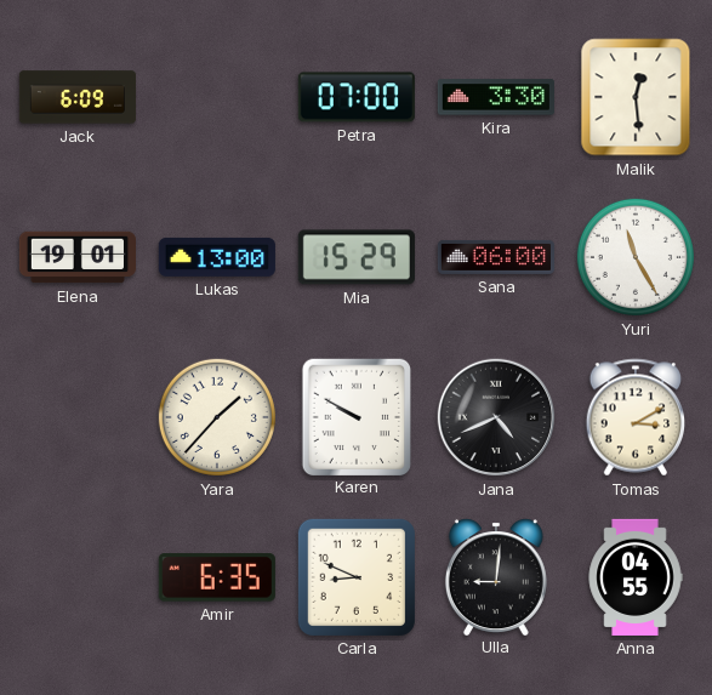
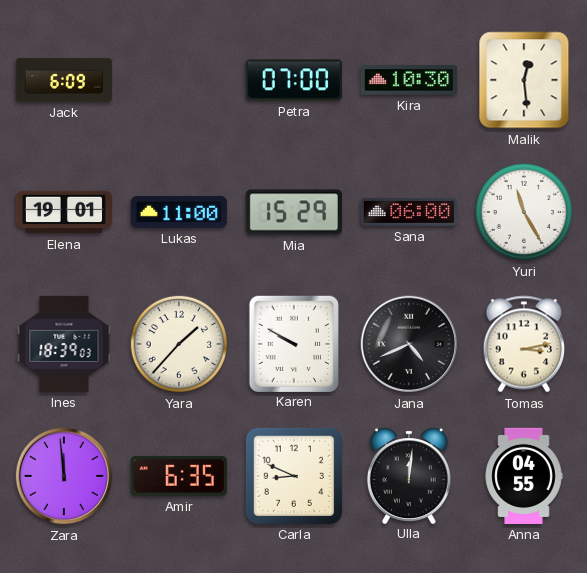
Kira: 3:30 -> 10:30
Lukas: 13:00 -> 11:00
Ines: none -> 18:39
Tomas: 3:10 -> 3:13
Zara: none -> 11:59
Ulla: 9:01 -> 12:01
